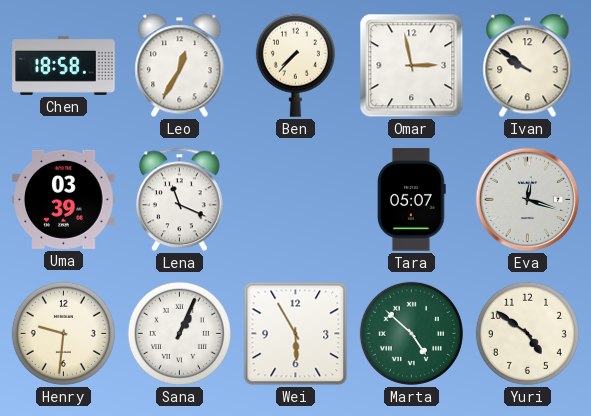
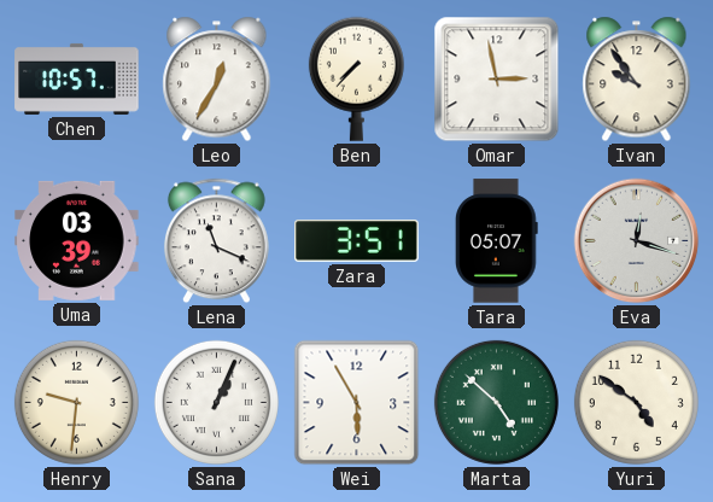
Chen: 18:58 -> 10:57
Ivan: 9:51 -> 9:54
Zara: none -> 3:51
